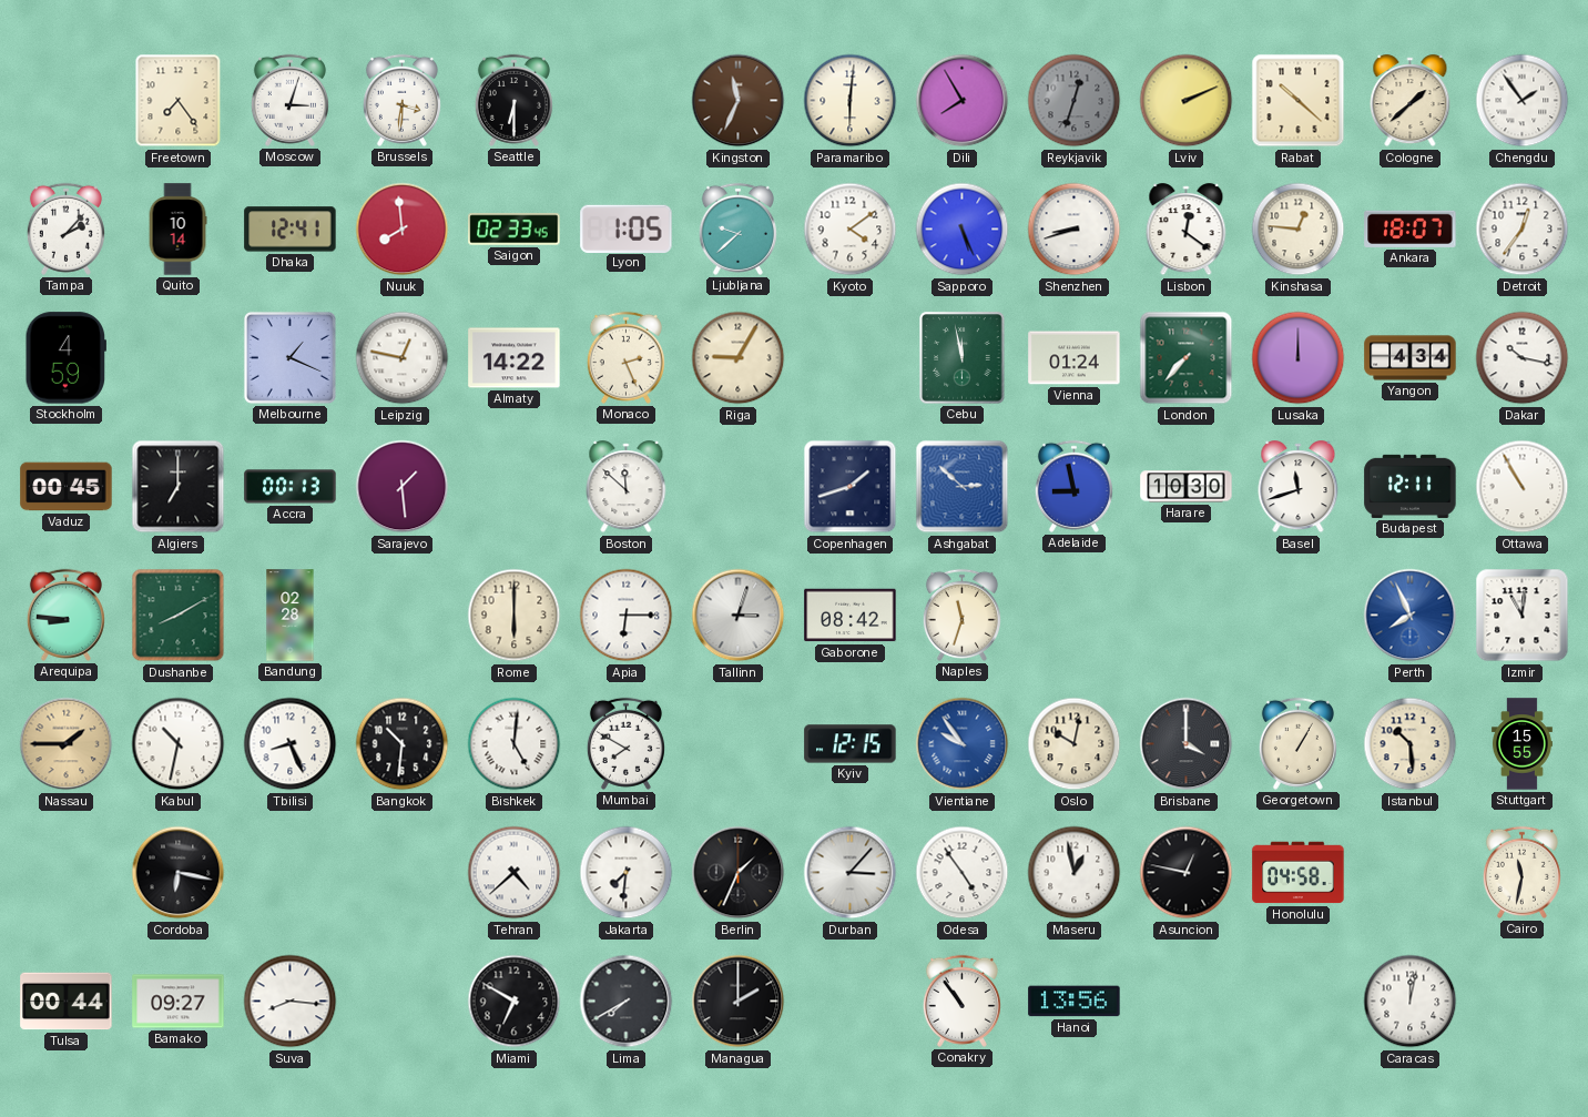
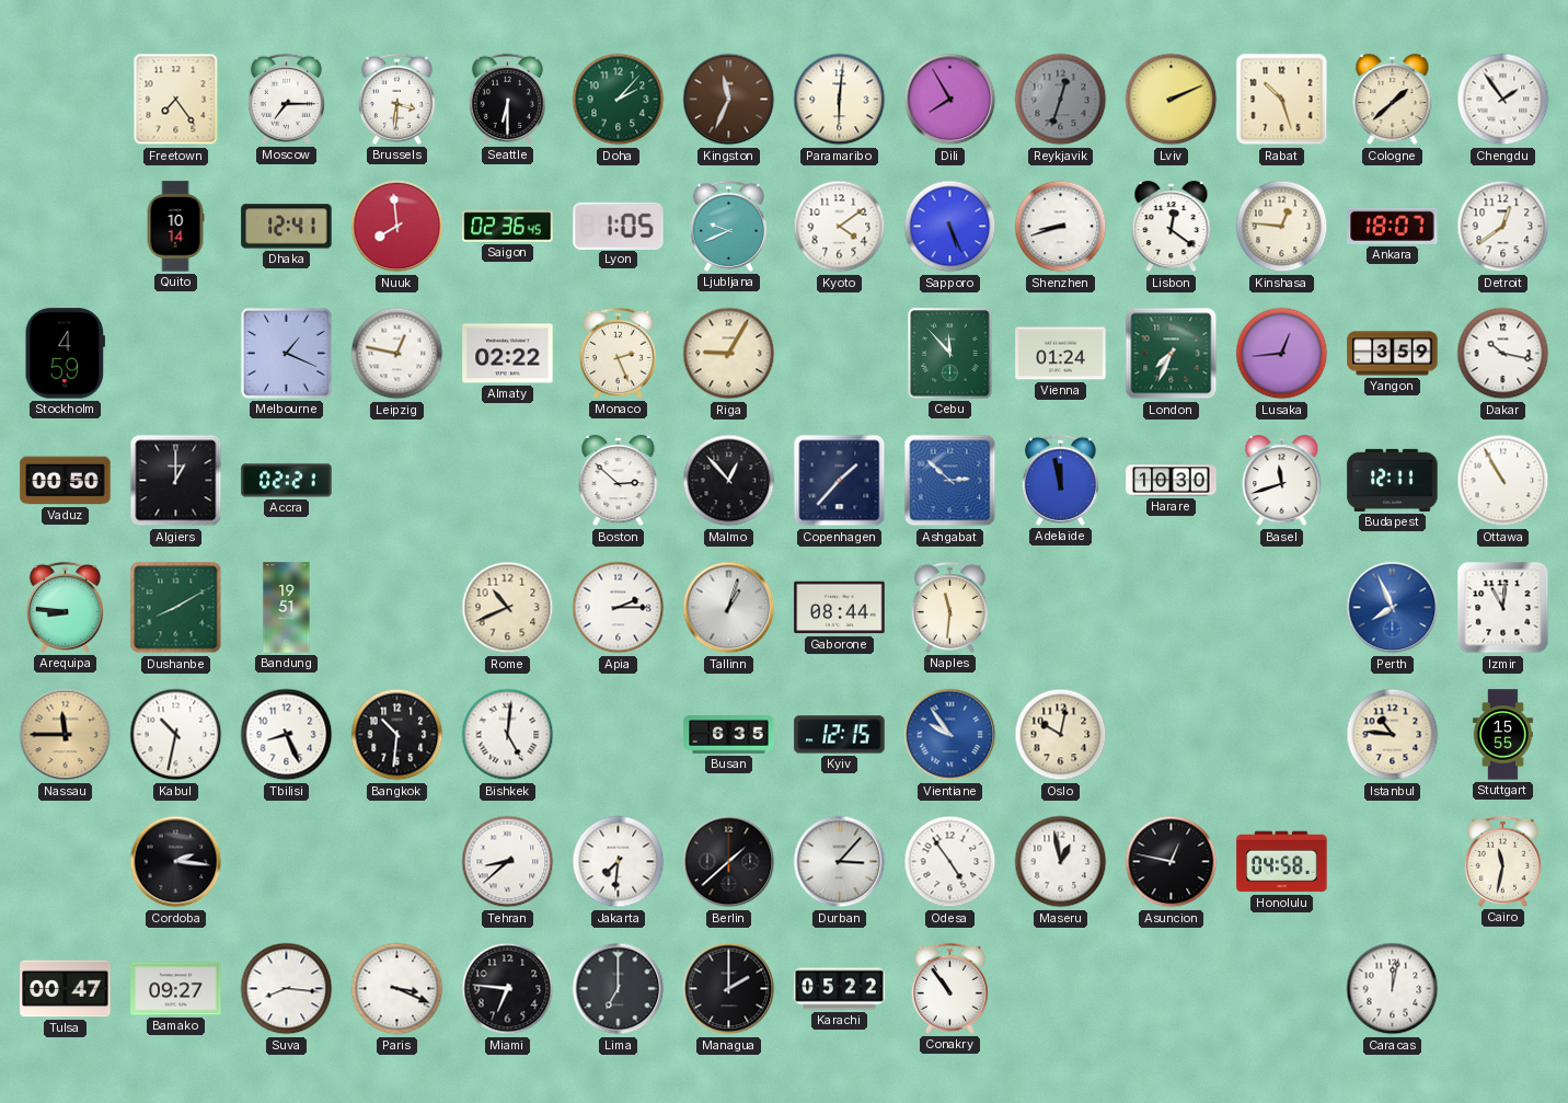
Moscow: 3:03 -> 7:15
Doha: none -> 2:07
Rabat: 10:22 -> 10:27
Tampa: 2:07 -> none
Saigon: 02:33 -> 02:36
Ljubljana: 9:38 -> 9:41
Detroit: 12:36 -> 12:39
Almaty: 14:22 -> 02:22
Cebu: 11:58 -> 11:53
London: 7:37 -> 7:34
Lusaka: 12:00 -> 12:44
Yangon: 4:34 -> 3:59
Vaduz: 00:45 -> 00:50
Algiers: 7:00 -> 1:00
Accra: 00:13 -> 02:21
Sarajevo: 1:29 -> none
Boston: 11:52 -> 2:52
Malmo: none -> 12:53
Copenhagen: 1:42 -> 1:37
Adelaide: 8:58 -> 11:58
Bandung: 02:28 -> 19:51
Rome: 6:00 -> 10:41
Apia: 6:15 -> 2:15
Tallinn: 3:03 -> 1:03
Gaborone: 08:42 -> 08:44
Naples: 11:33 -> 11:31
Nassau: 1:45 -> 11:45
Mumbai: 7:50 -> none
Busan: none -> 6:35
Brisbane: 4:00 -> none
Georgetown: 1:05 -> none
Istanbul: 10:29 -> 10:46
Cordoba: 6:17 -> 2:16
Tehran: 4:38 -> 8:38
Berlin: 1:34 -> 1:38
Tulsa: 00:44 -> 00:47
Paris: none -> 3:19
Miami: 6:50 -> 6:46
Lima: 7:40 -> 7:00
Karachi: none -> 05:22
Hanoi: 13:56 -> none
